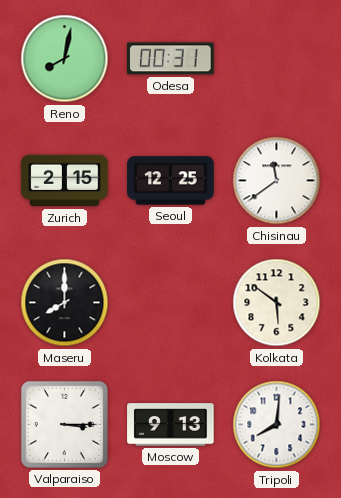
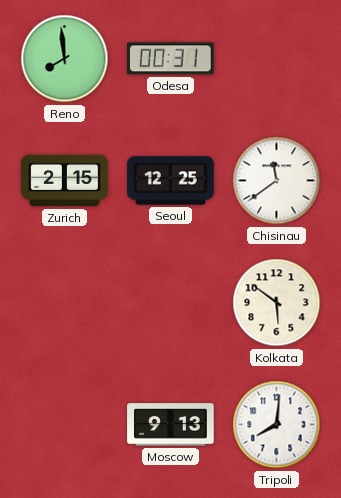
Reno: 8:02 -> 7:59
Maseru: 8:00 -> none
Valparaiso: 3:15 -> none
